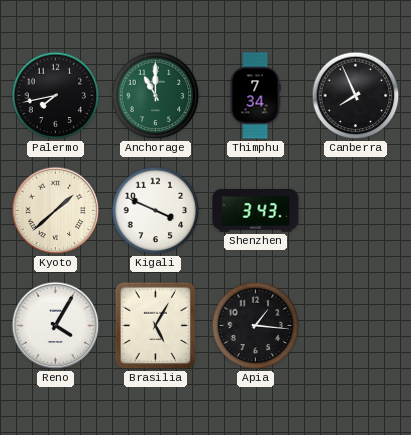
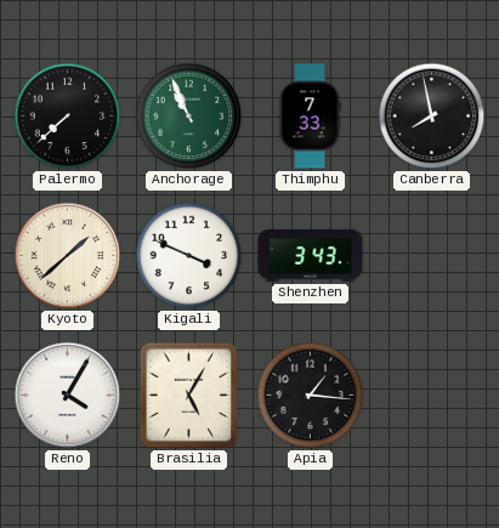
Palermo: 7:43 -> 7:38
Anchorage: 11:00 -> 10:56
Thimphu: 7:34 -> 7:33
Canberra: 7:56 -> 7:58
